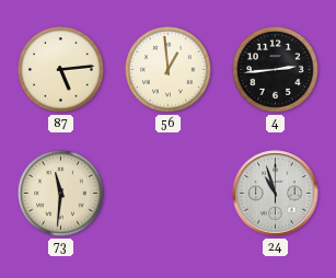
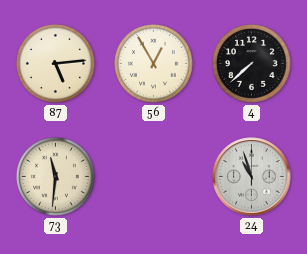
56: 12:59 -> 12:55
4: 2:44 -> 7:38
